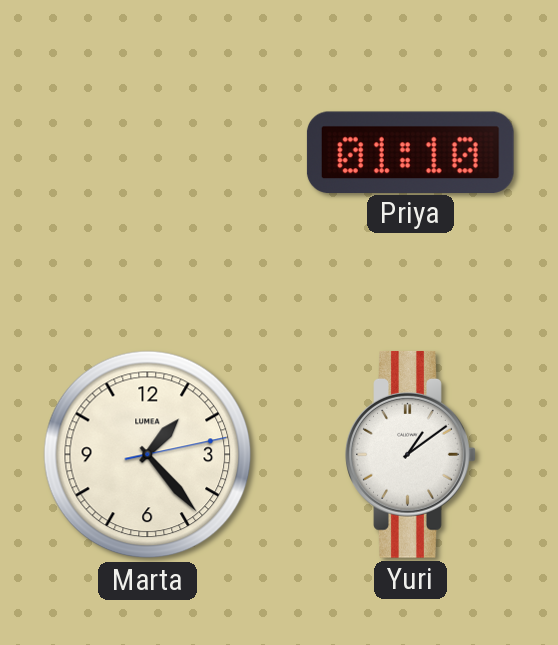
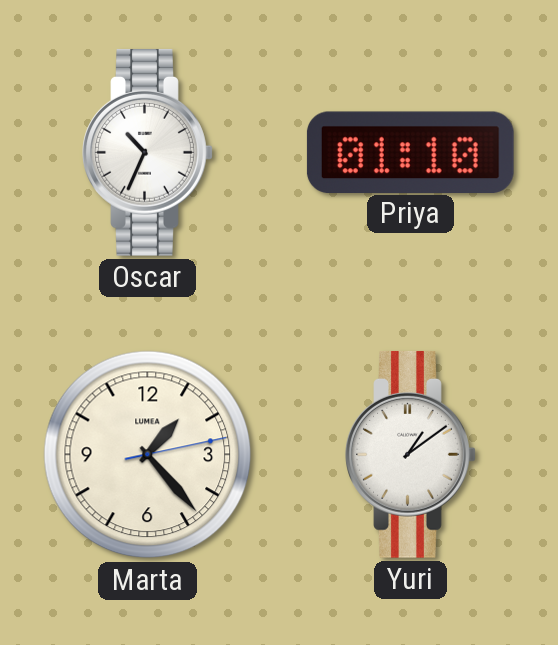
Oscar: none -> 10:34
